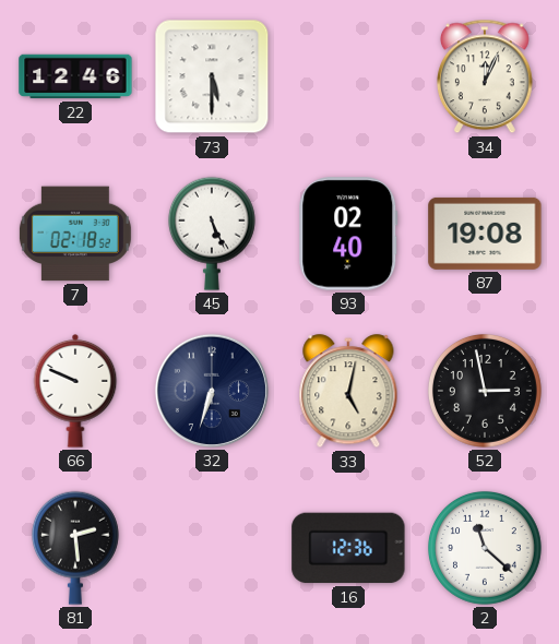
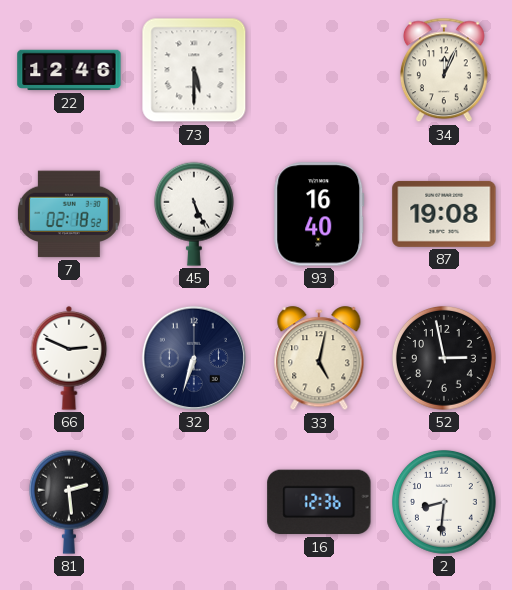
93: 02:40 -> 16:40
66: 9:49 -> 2:49
2: 11:22 -> 8:31
